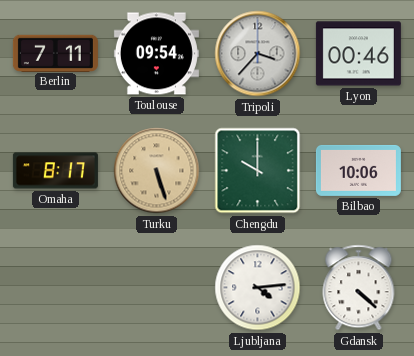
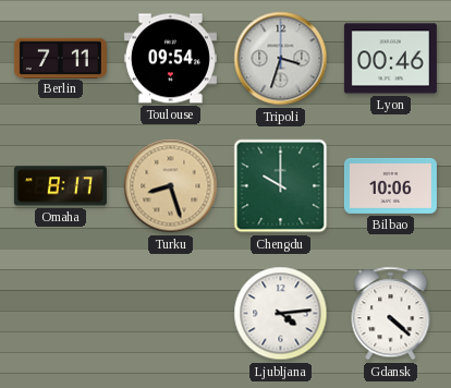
Tripoli: 3:37 -> 3:33
Turku: 5:27 -> 8:27
